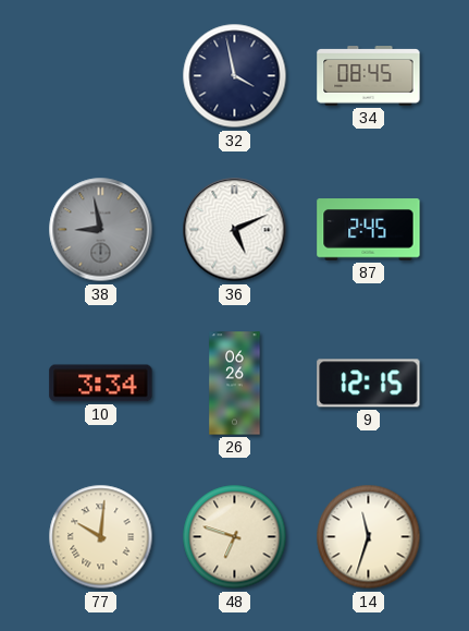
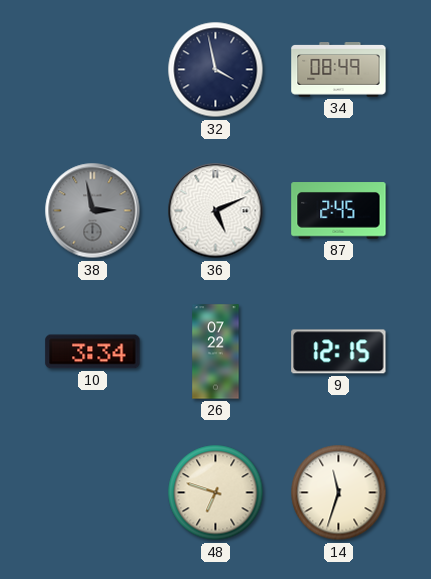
34: 08:45 -> 08:49
38: 8:58 -> 2:58
26: 06:26 -> 07:22
77: 10:01 -> none
